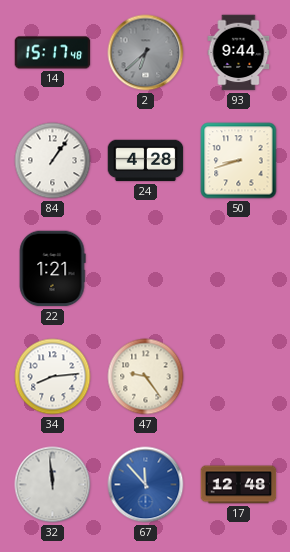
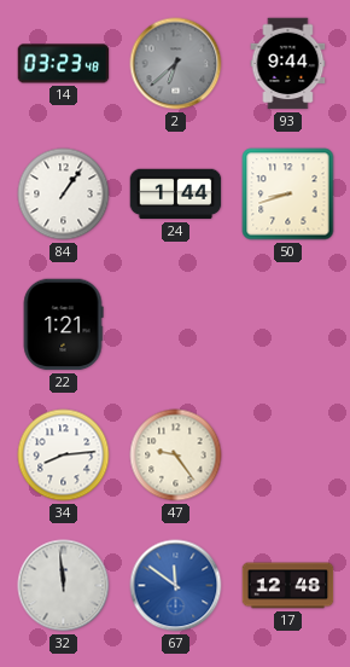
14: 15:17 -> 03:23
24: 4:28 -> 1:44
67: 11:53 -> 11:51
